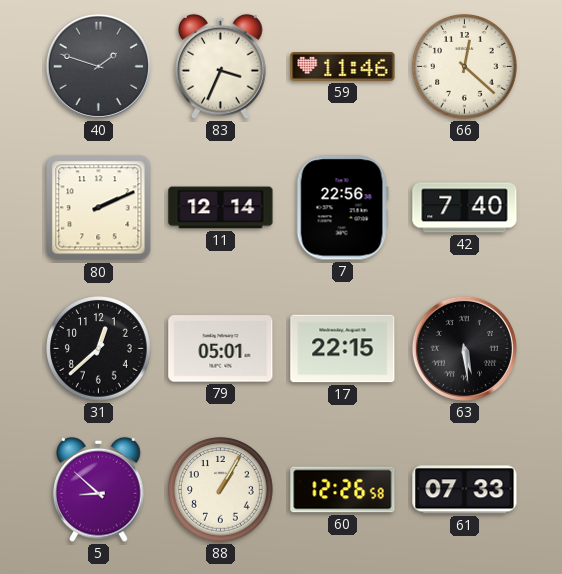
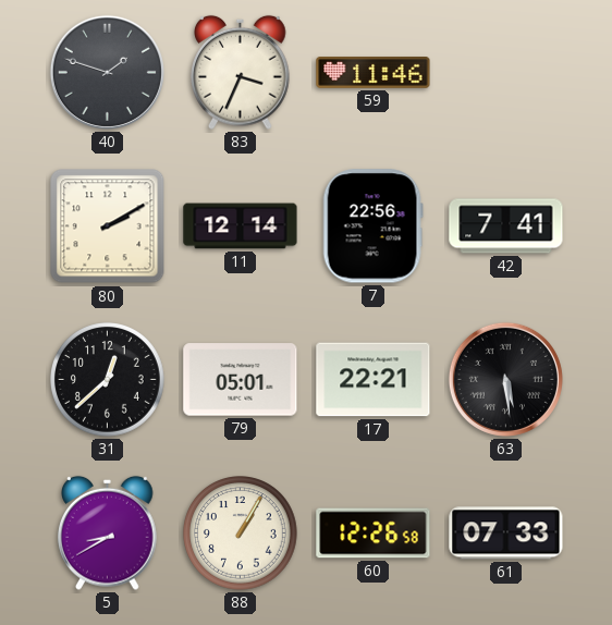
66: 12:22 -> none
80: 2:11 -> 2:10
42: 7:40 -> 7:41
17: 22:15 -> 22:21
5: 8:52 -> 8:40
